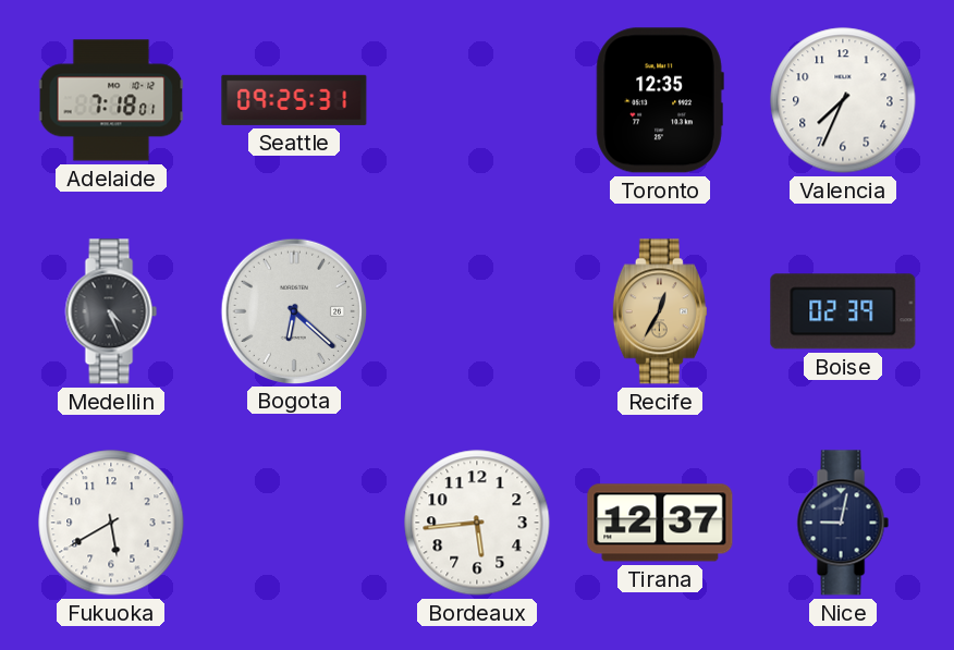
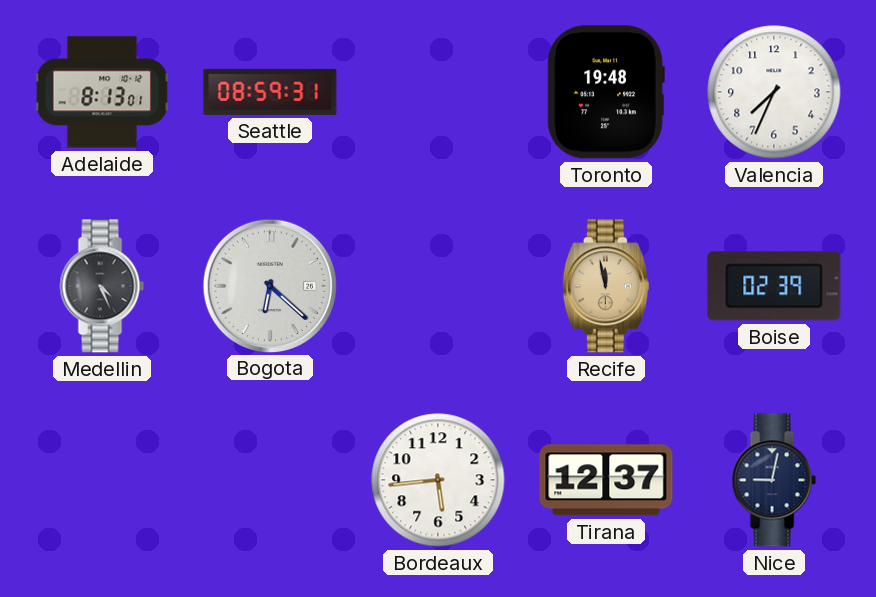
Adelaide: 7:18 -> 8:13
Seattle: 09:25 -> 08:59
Toronto: 12:35 -> 19:48
Recife: 12:35 -> 11:58
Fukuoka: 5:40 -> none
